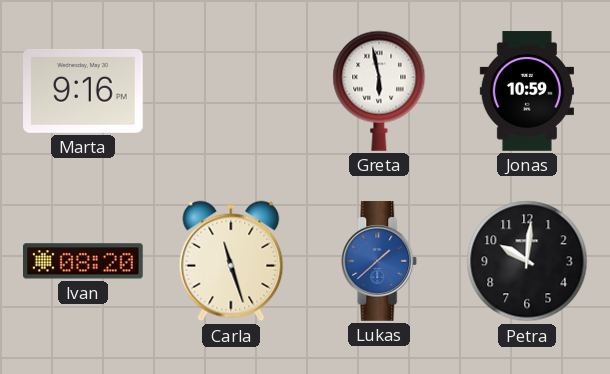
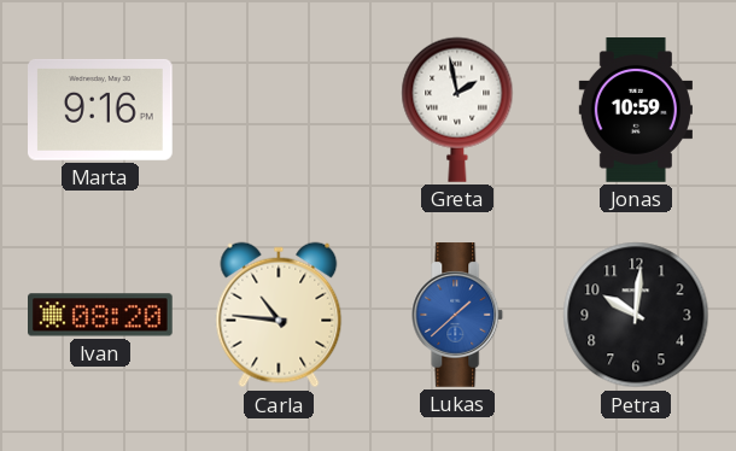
Greta: 5:58 -> 1:58
Carla: 11:27 -> 10:46
